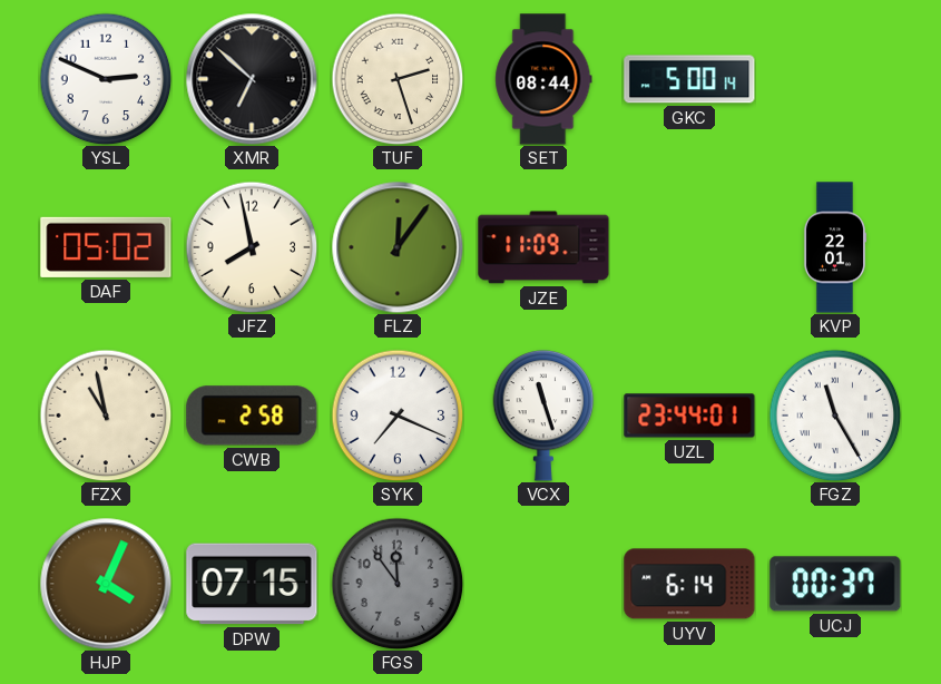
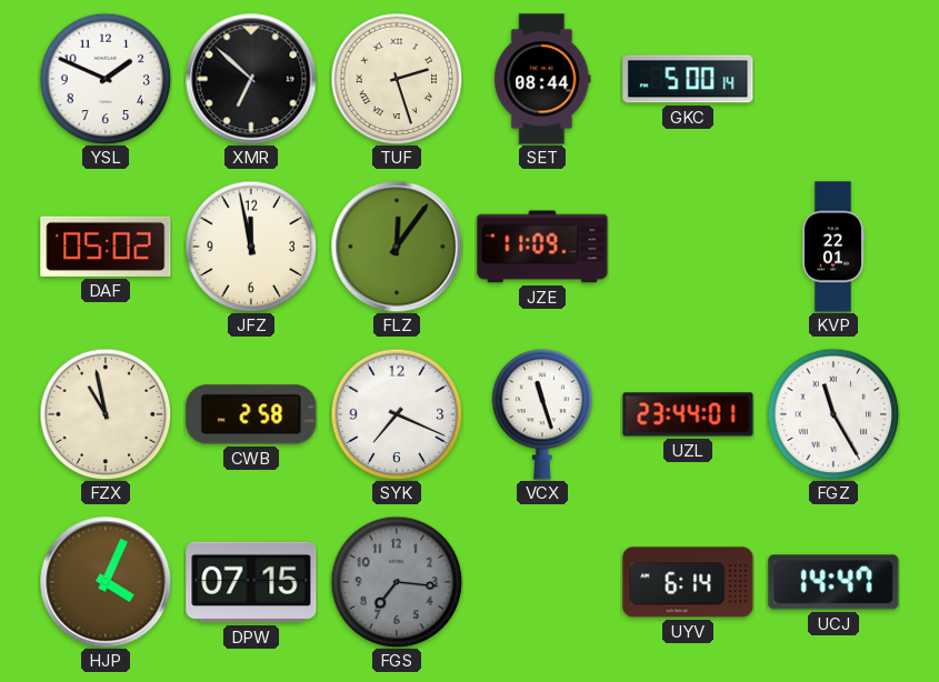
YSL: 2:49 -> 1:49
JFZ: 7:58 -> 11:58
FGS: 11:54 -> 7:16
UCJ: 00:37 -> 14:47
